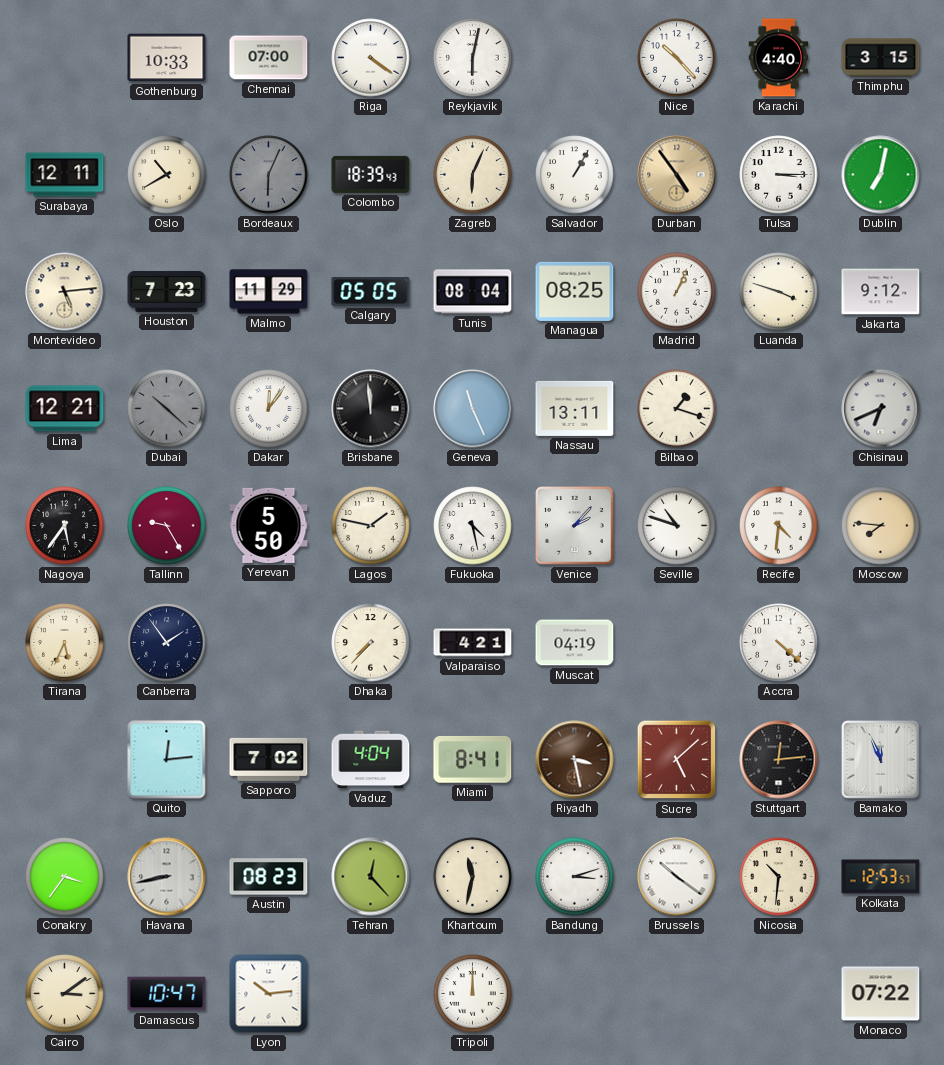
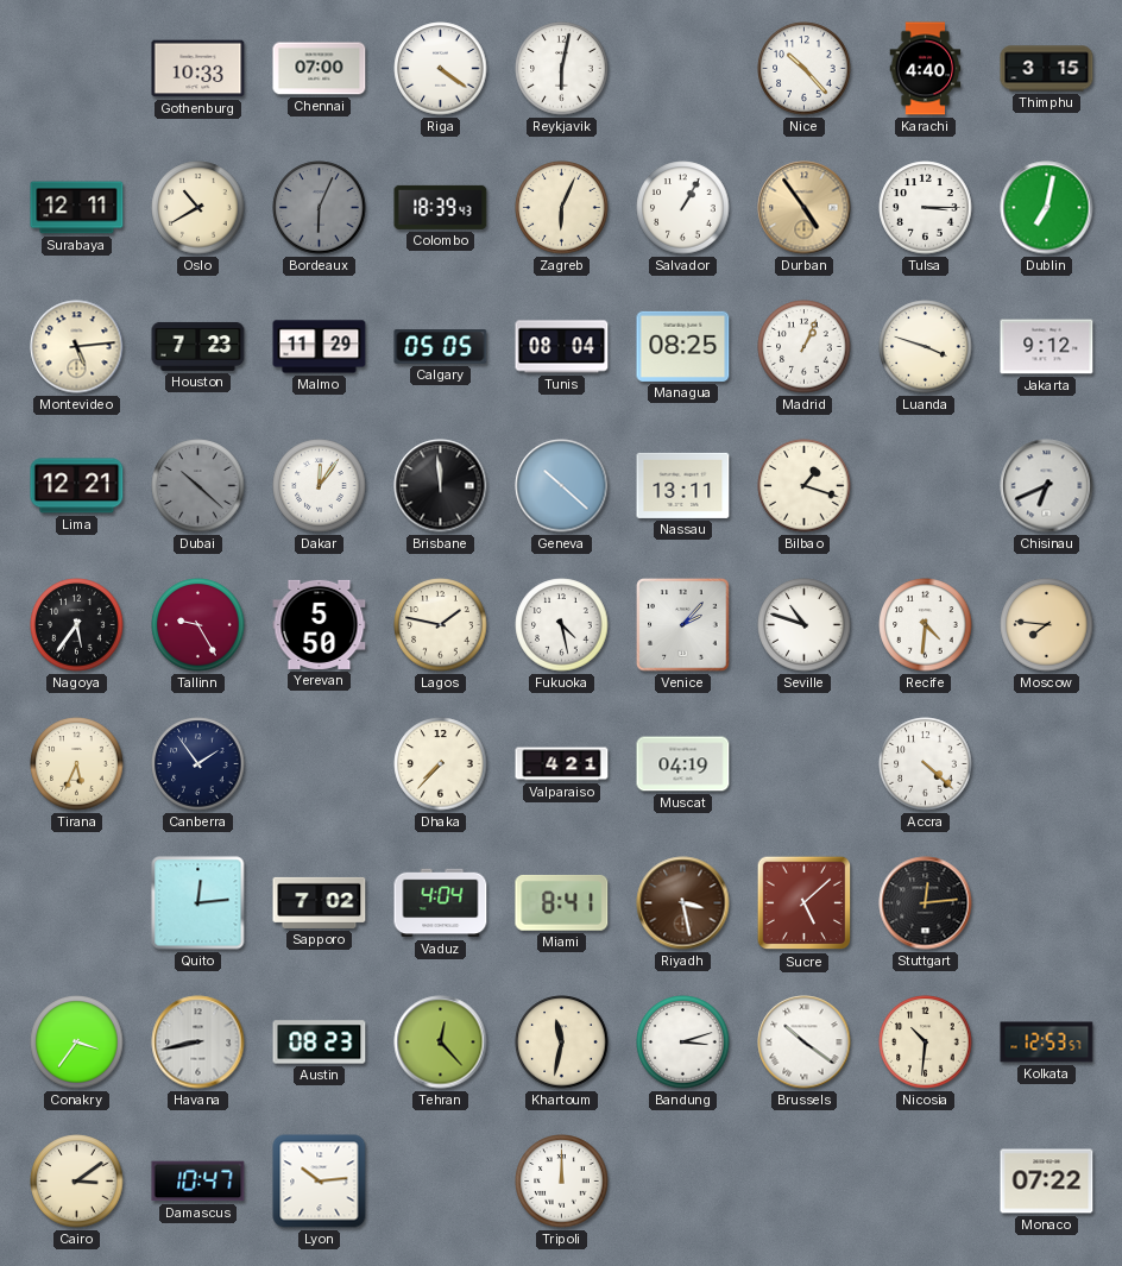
Geneva: 11:26 -> 10:22
Bamako: 11:56 -> none
